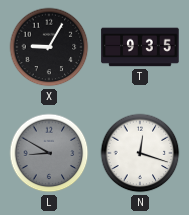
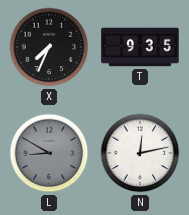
X: 9:05 -> 7:34
N: 12:18 -> 12:13
